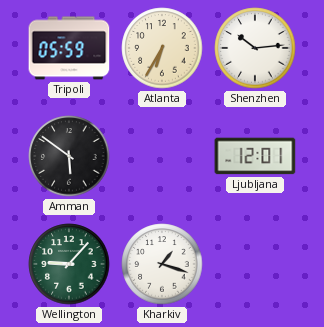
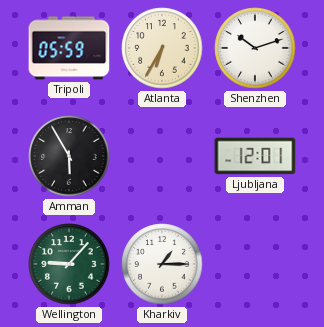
Shenzhen: 10:14 -> 10:12
Amman: 5:51 -> 5:55
Kharkiv: 1:18 -> 1:15
